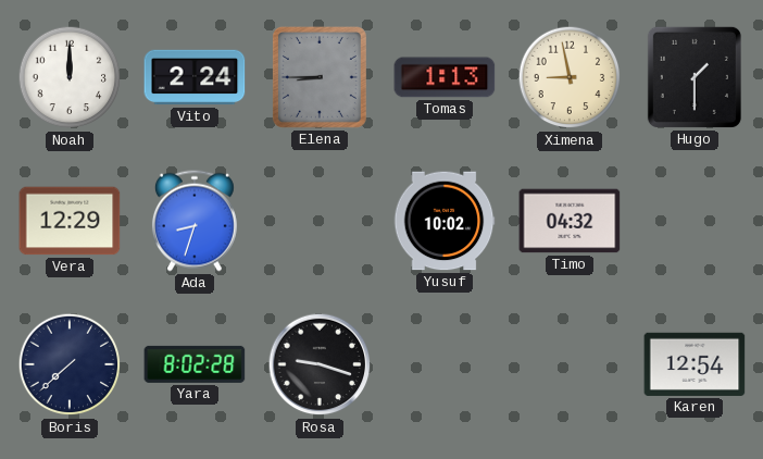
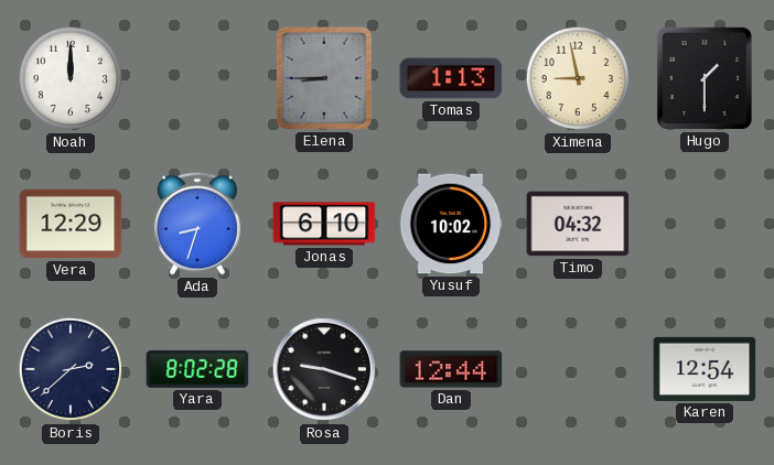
Vito: 2:24 -> none
Jonas: none -> 6:10
Boris: 7:38 -> 2:38
Dan: none -> 12:44
